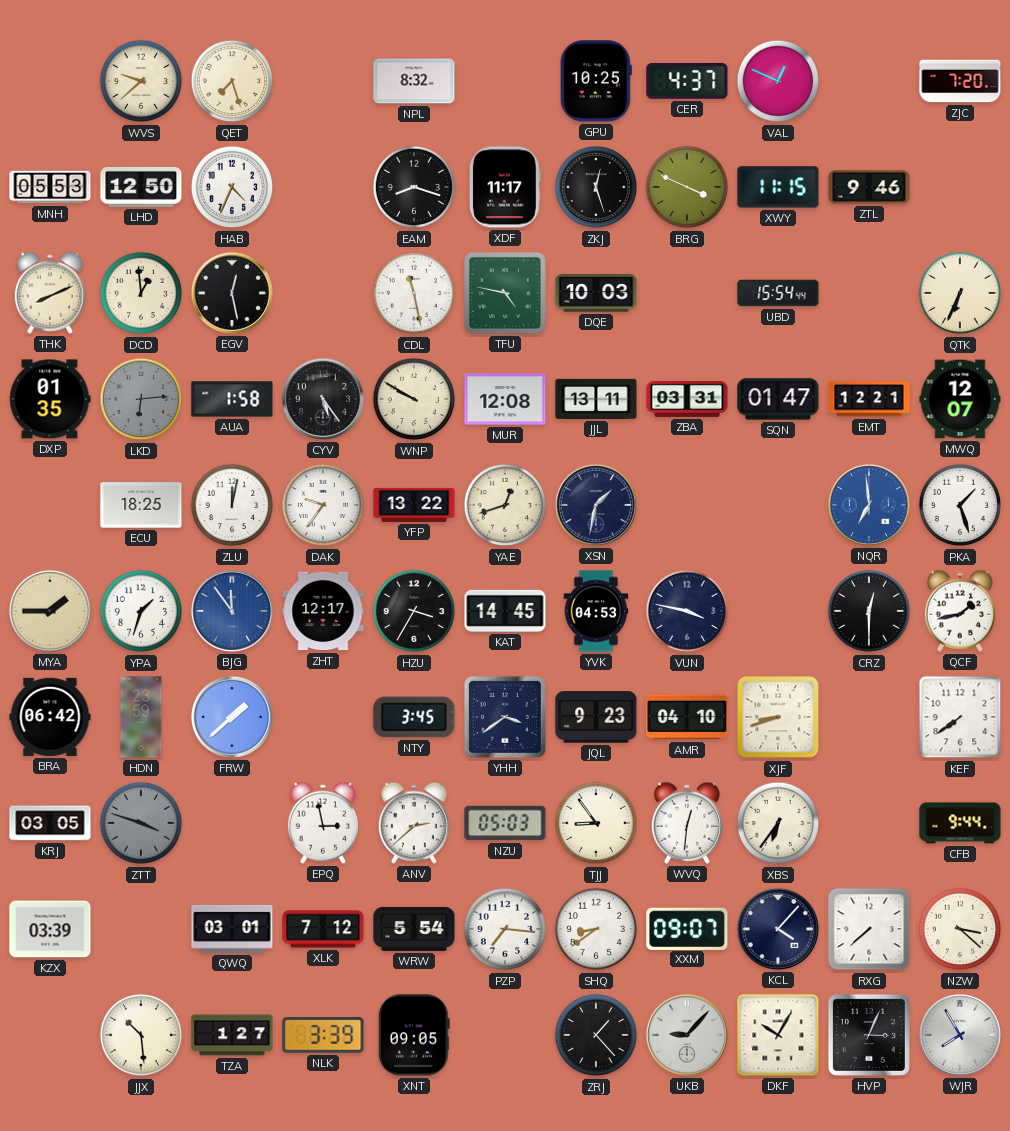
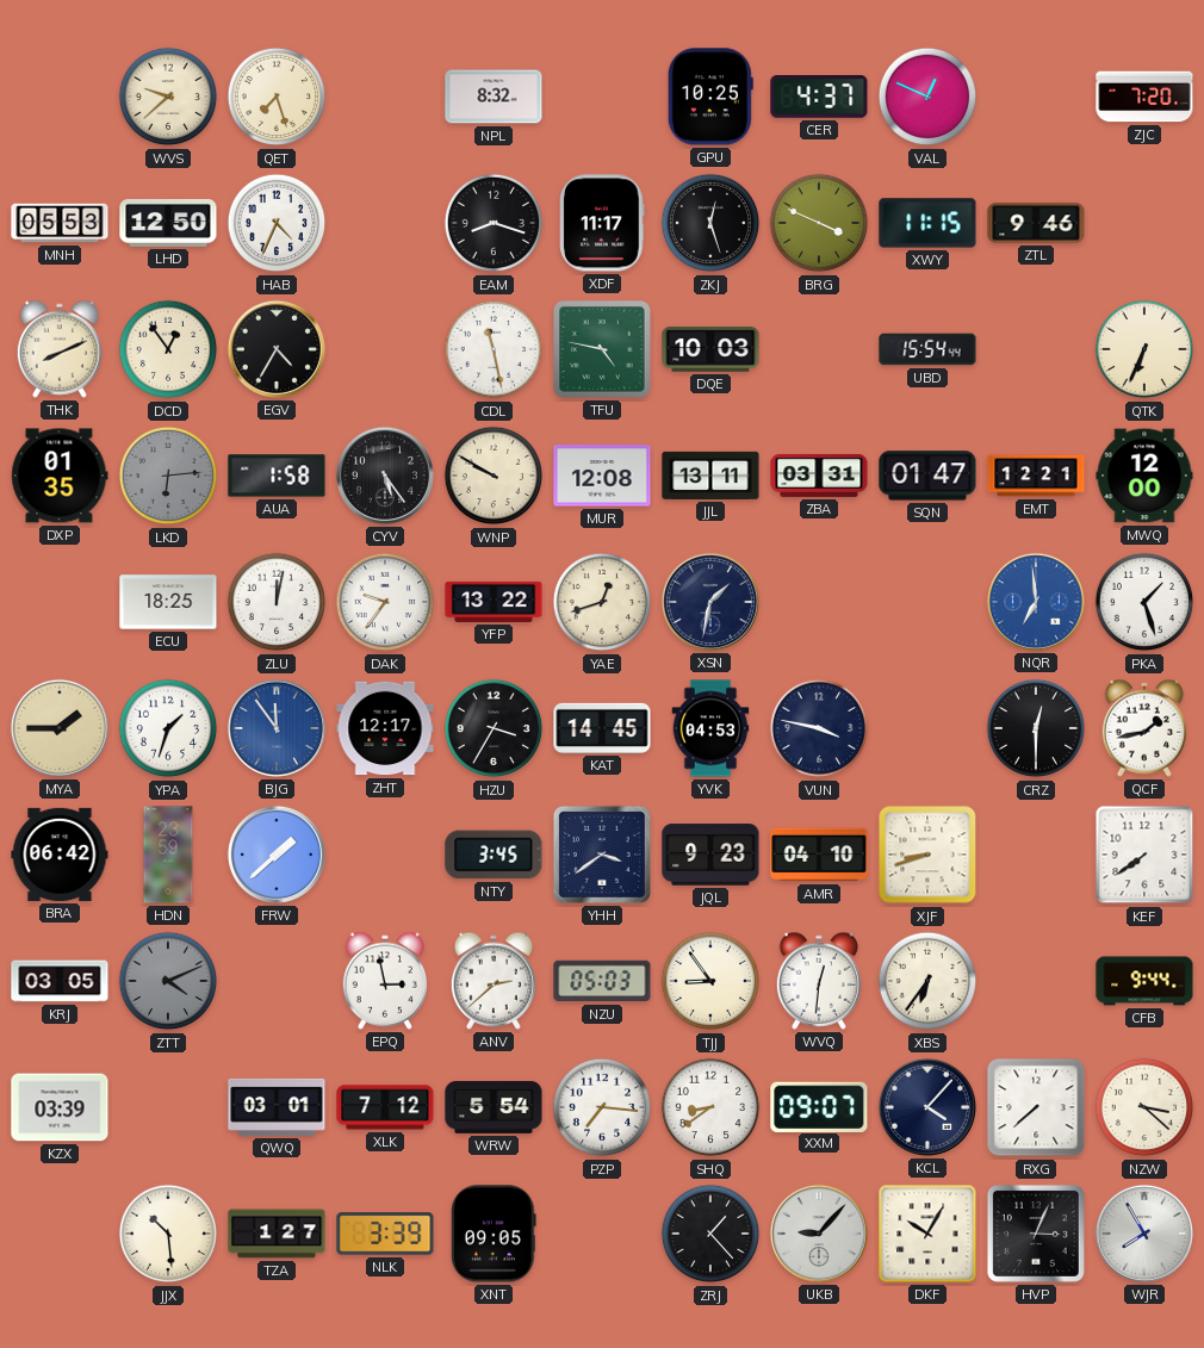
DCD: 12:59 -> 12:54
EGV: 12:28 -> 4:35
MWQ: 12:07 -> 12:00
ZTT: 3:48 -> 4:11
